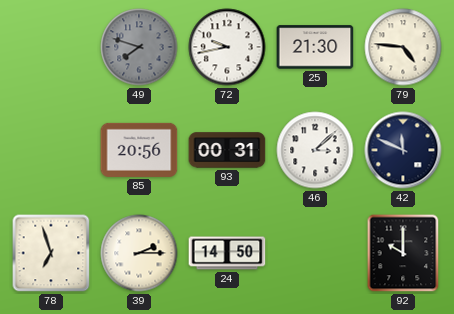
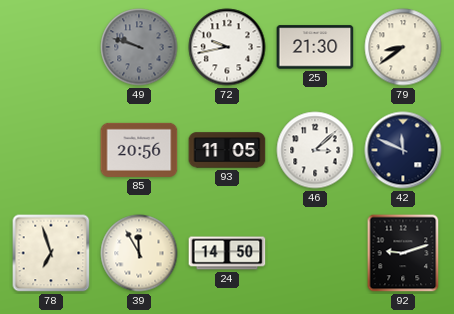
49: 7:48 -> 9:48
79: 4:46 -> 8:39
93: 00:31 -> 11:05
39: 2:15 -> 11:55
92: 10:00 -> 9:12
